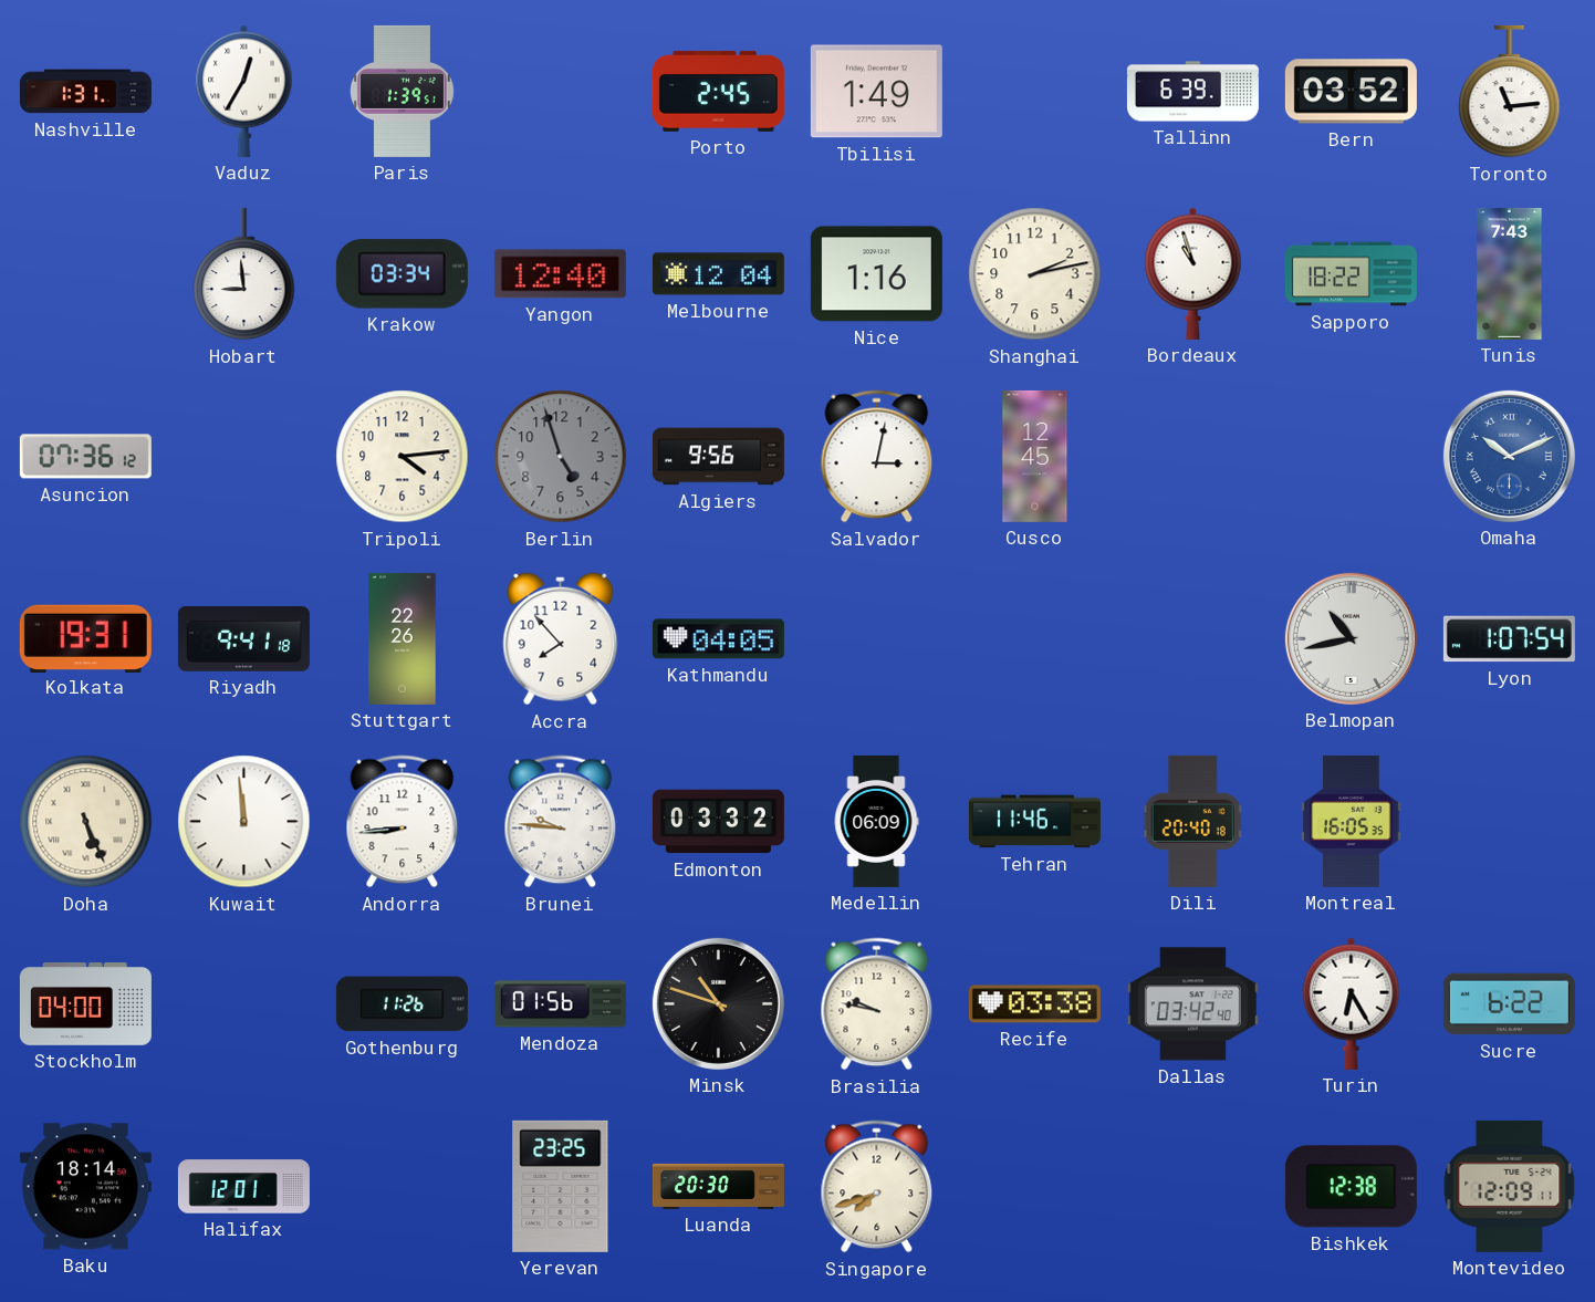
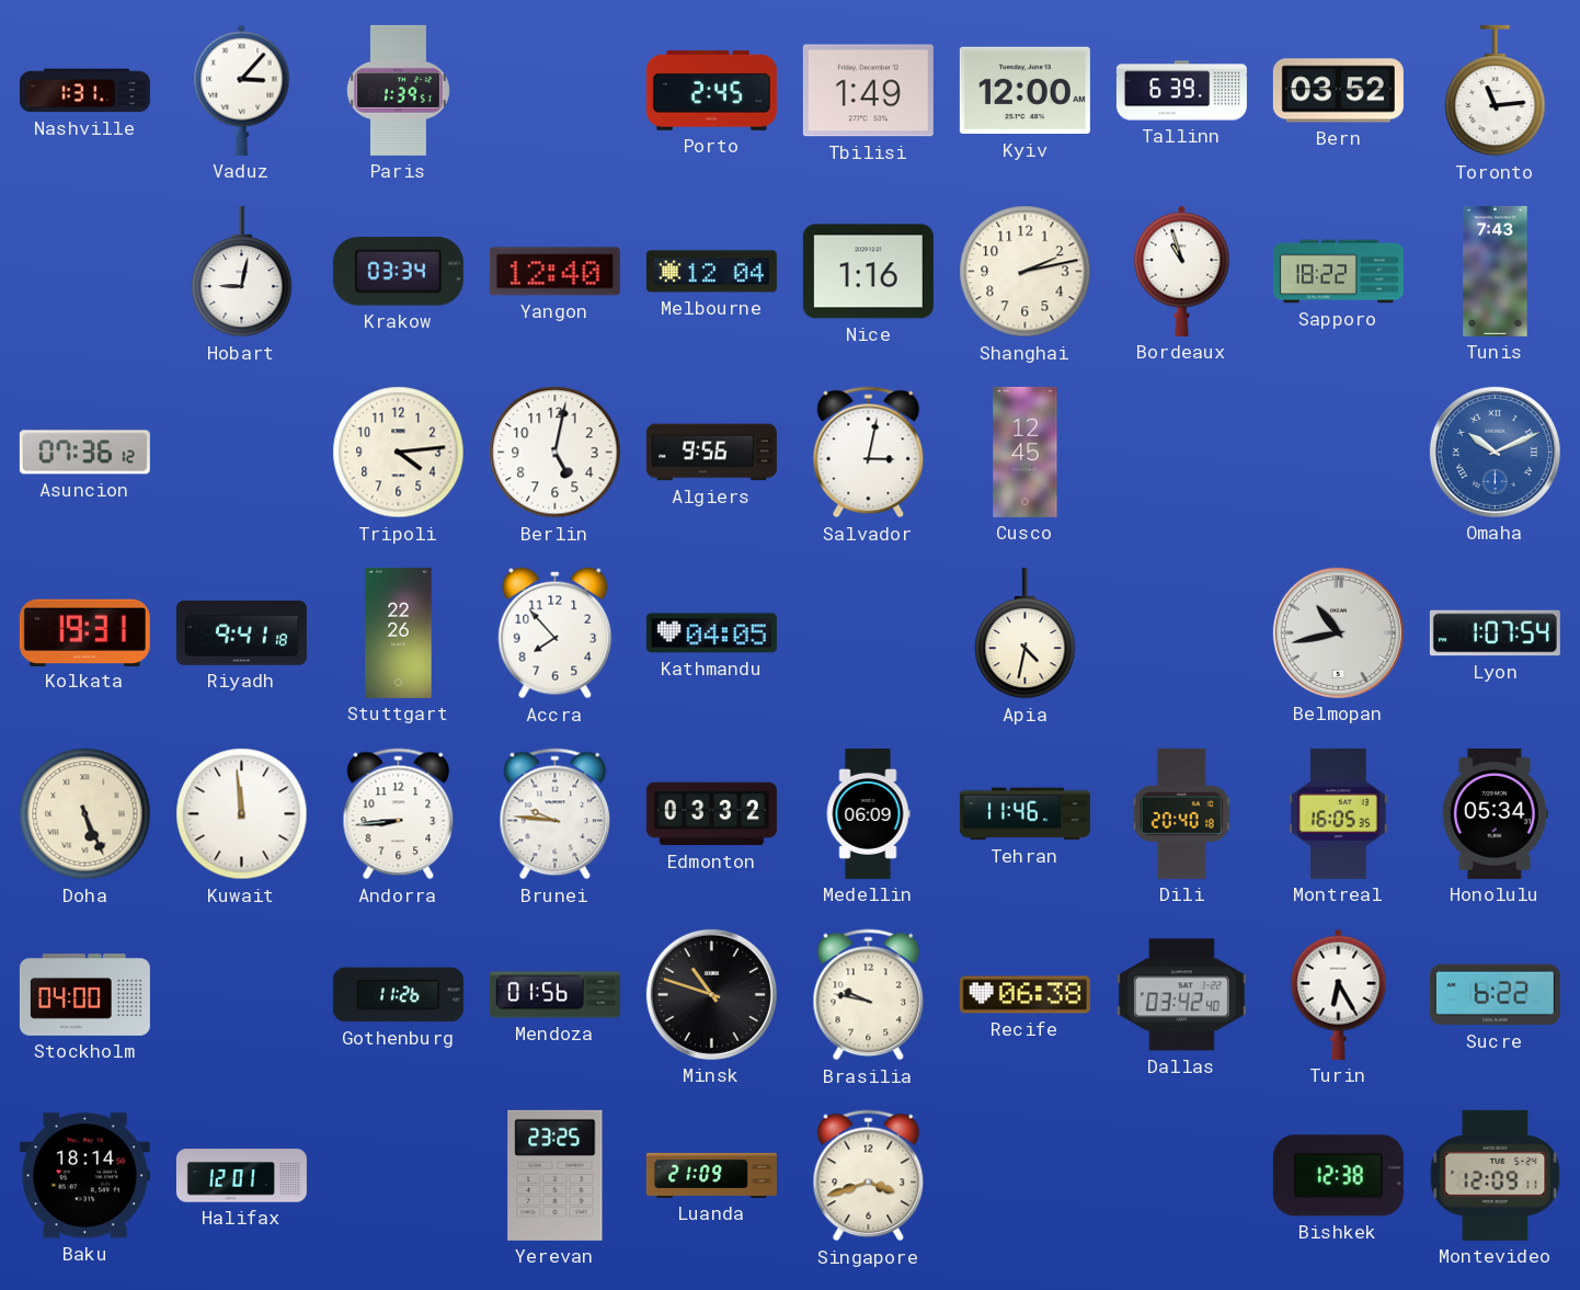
Vaduz: 12:35 -> 3:07
Kyiv: none -> 12:00
Hobart: 8:59 -> 9:02
Berlin: 4:57 -> 5:02
Berlin dial: grey -> white
Apia: none -> 4:32
Honolulu: none -> 05:34
Recife: 03:38 -> 06:38
Luanda: 20:30 -> 21:09
Singapore: 7:42 -> 3:42
